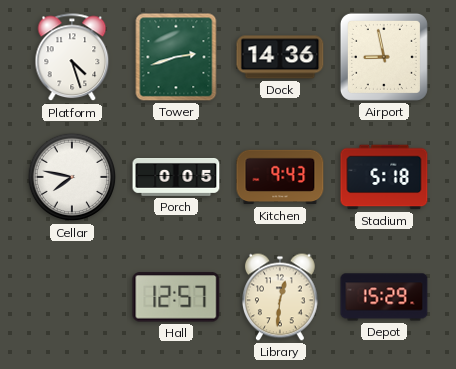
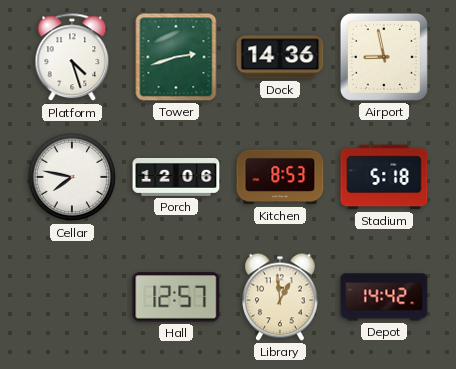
Porch: 0:05 -> 12:06
Kitchen: 9:43 -> 8:53
Library: 12:31 -> 12:59
Depot: 15:29 -> 14:42
